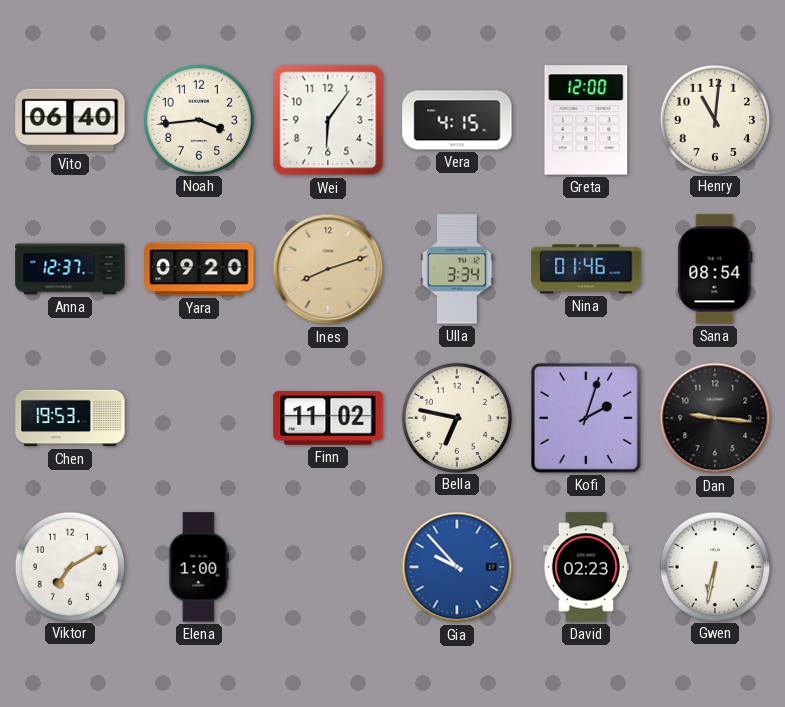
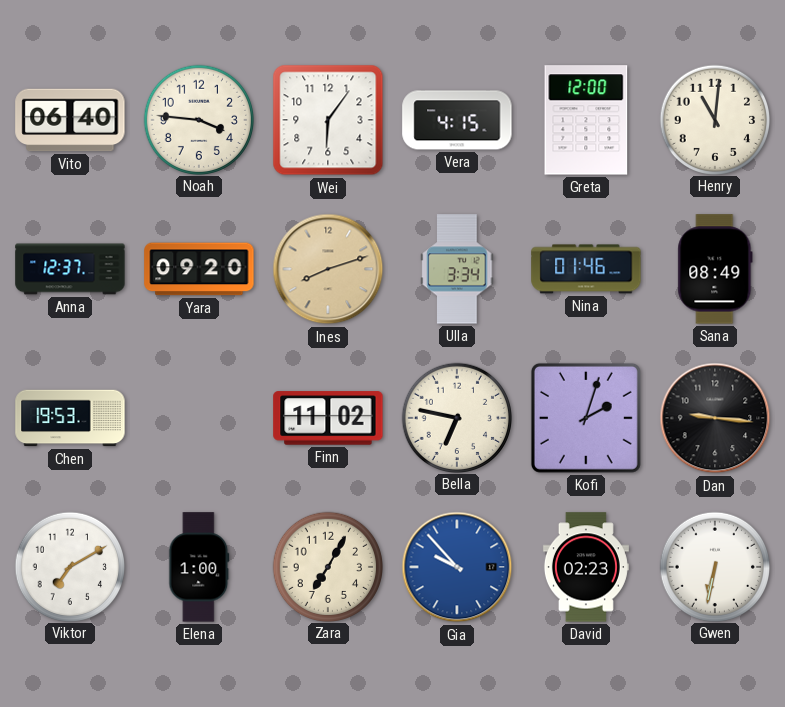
Noah: 3:44 -> 3:46
Sana: 08:54 -> 08:49
Zara: none -> 7:05
